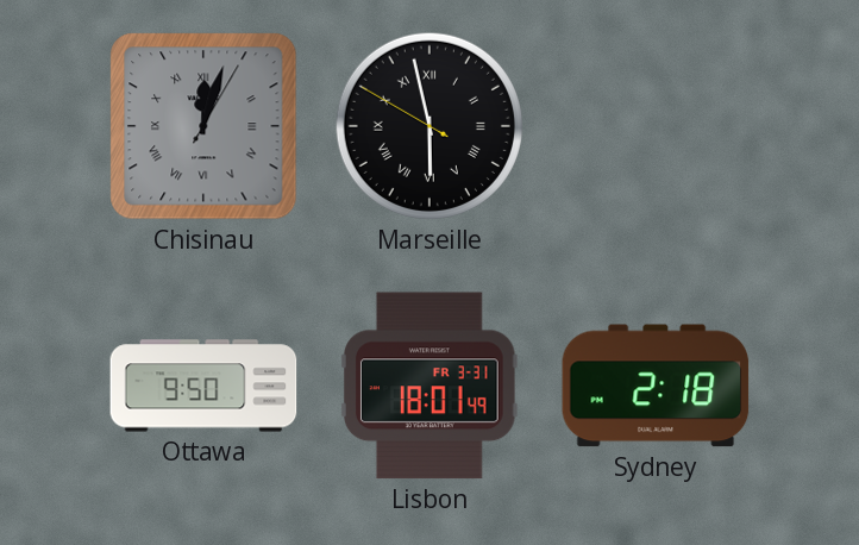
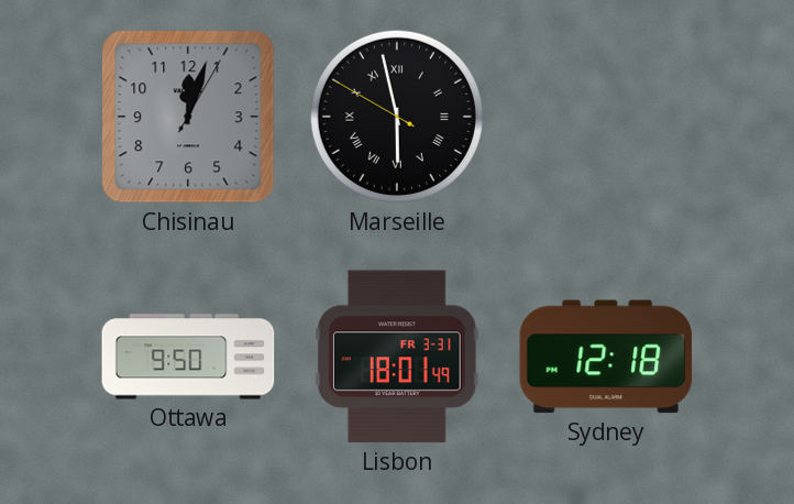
Chisinau numerals: Roman -> Arabic
Sydney: 2:18 -> 12:18
